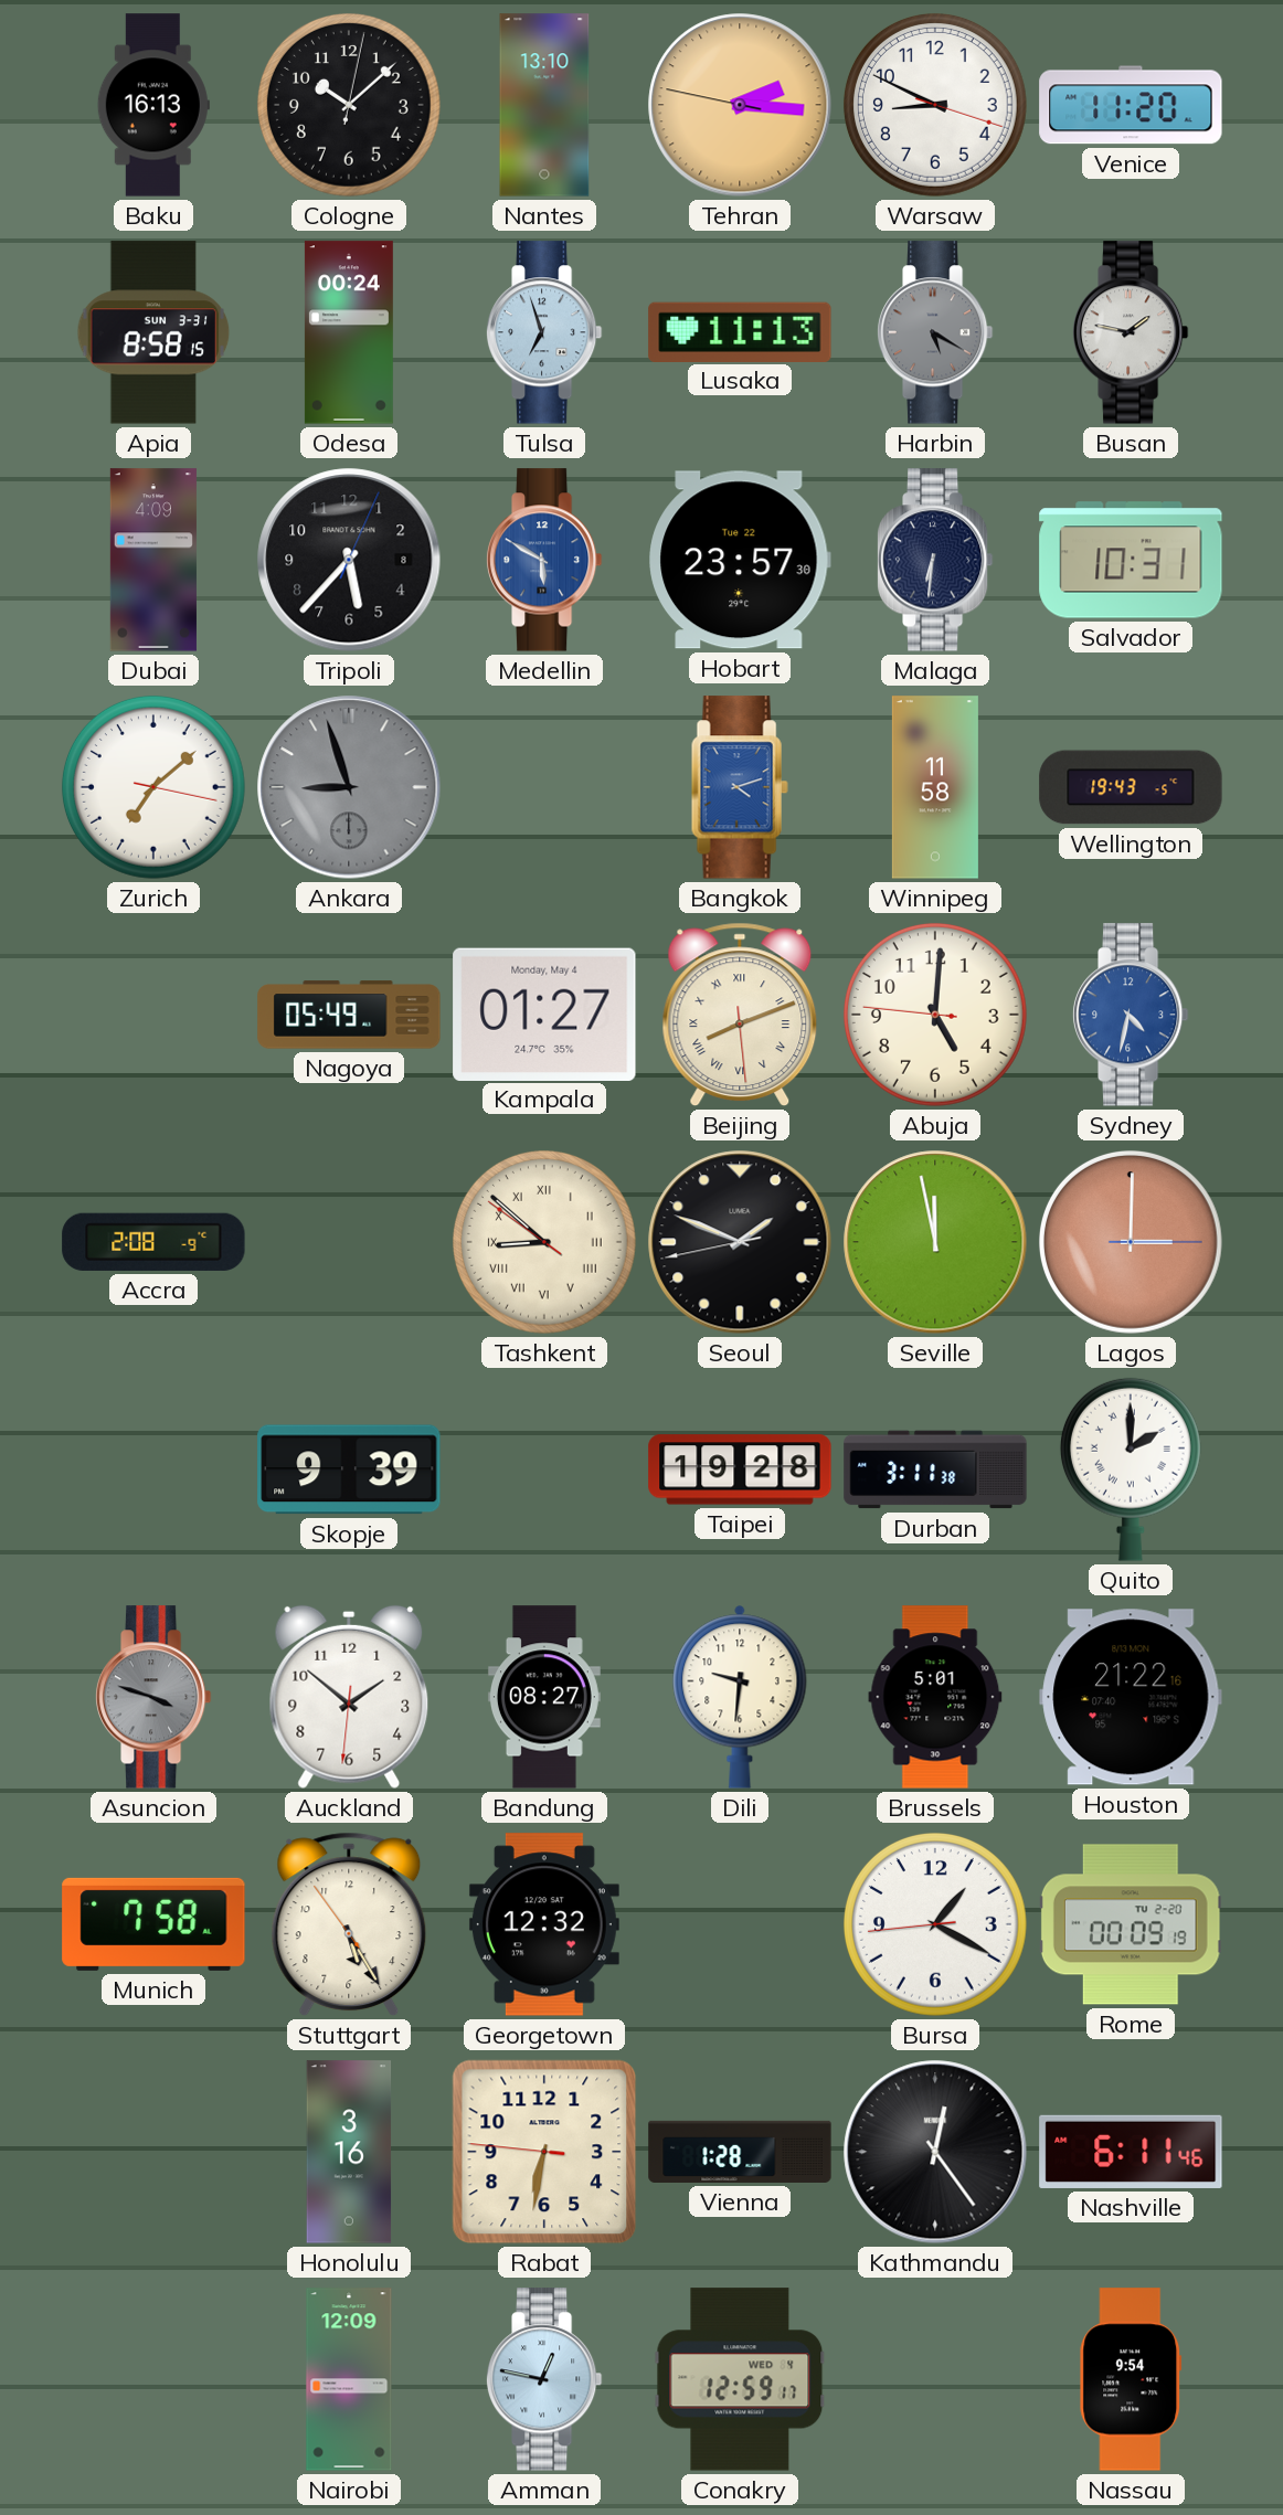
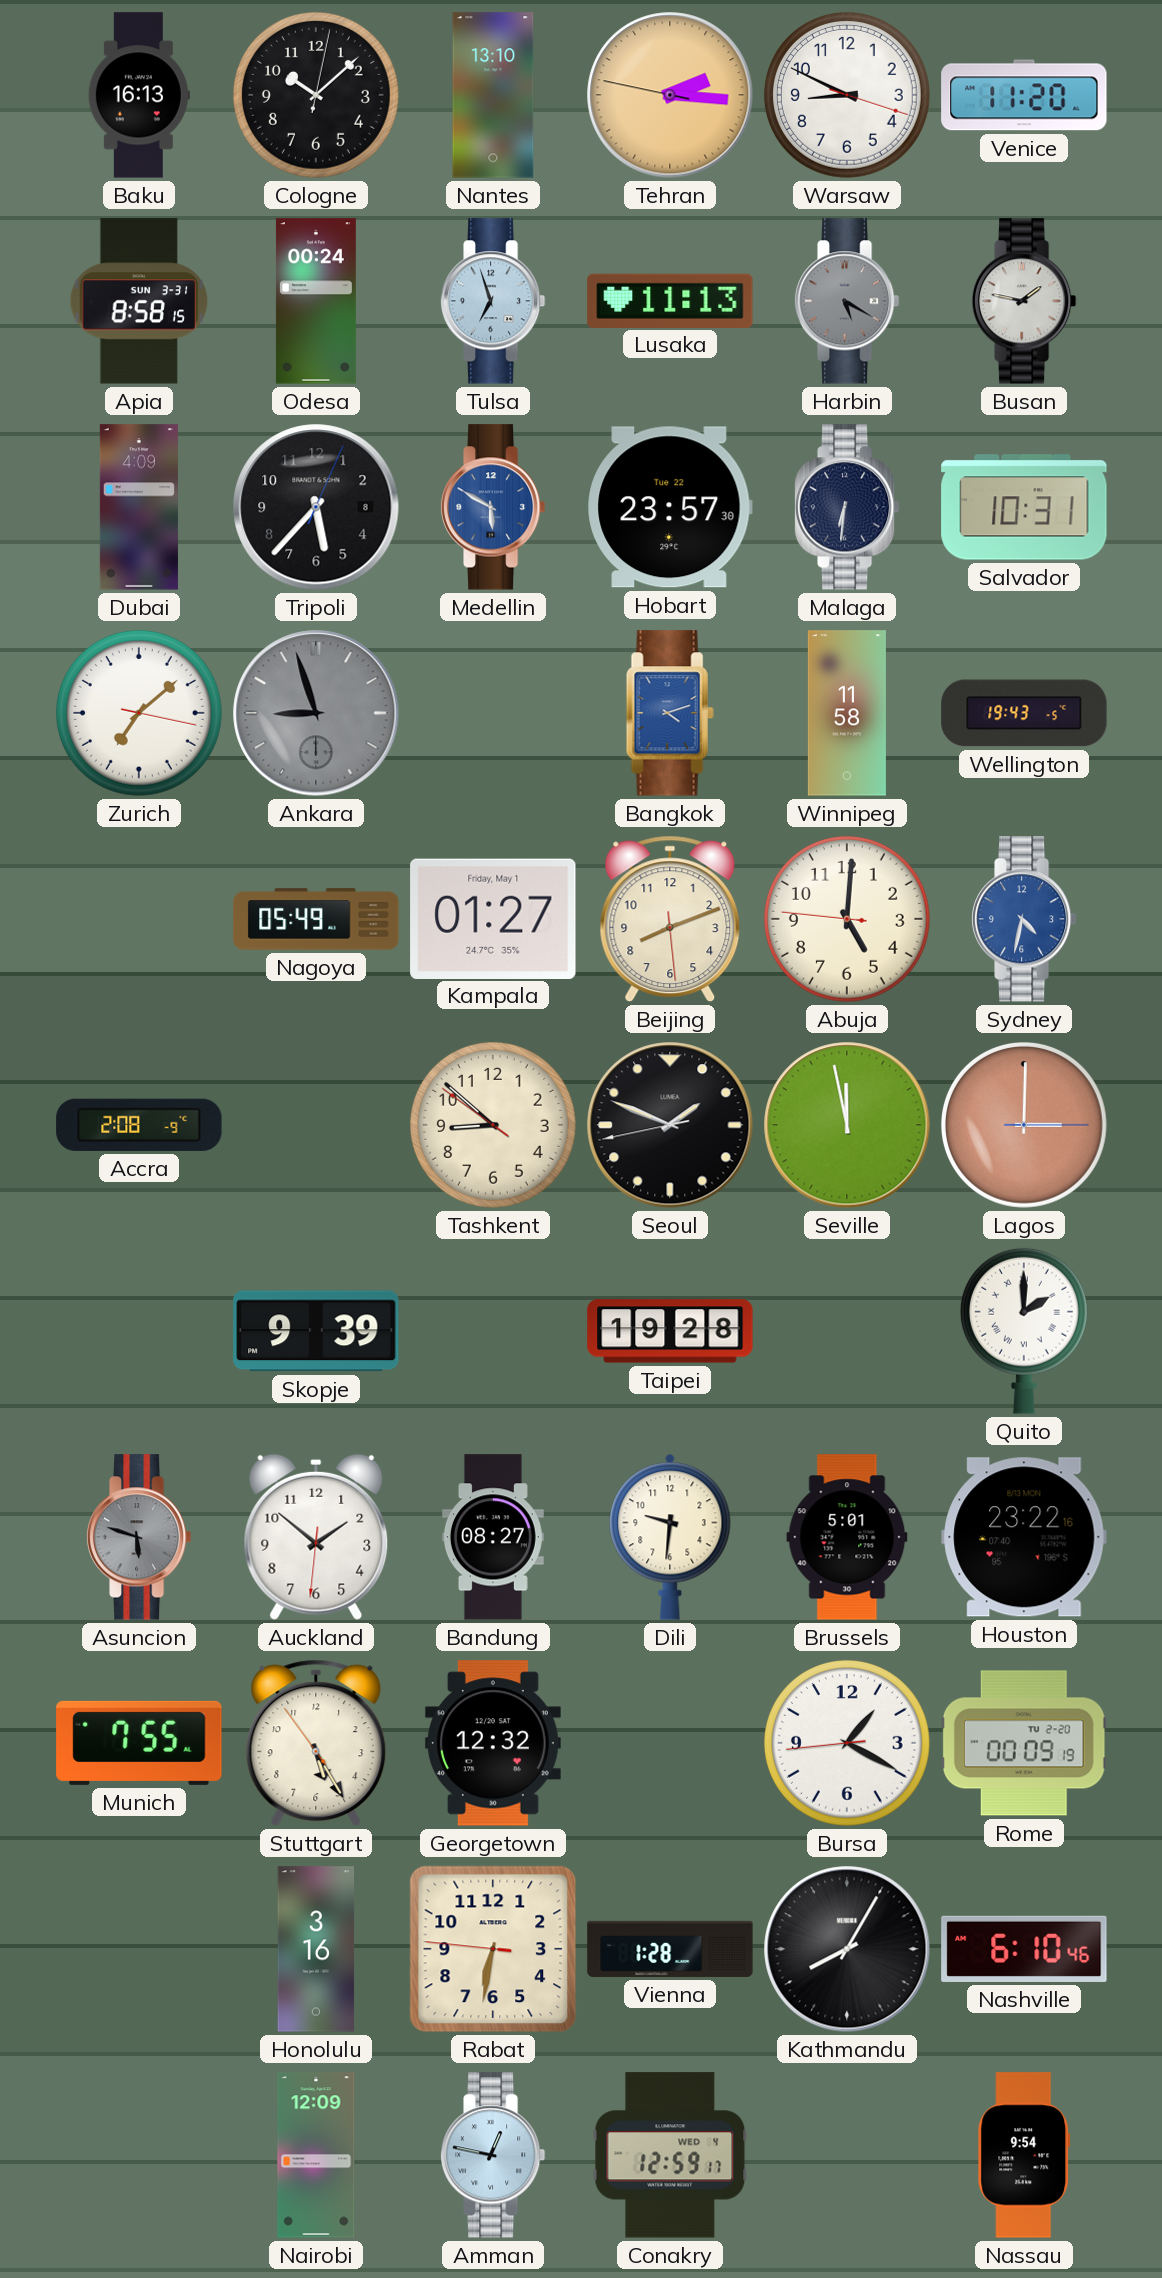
Kampala date: Monday, May 4 -> Friday, May 1
Beijing numerals: Roman -> Arabic
Tashkent numerals: Roman -> Arabic
Durban: 3:11 -> none
Asuncion: 3:48 -> 5:48
Houston: 21:22 -> 23:22
Munich: 7:58 -> 7:55
Kathmandu: 12:24 -> 8:05
Nashville: 6:11 -> 6:10
